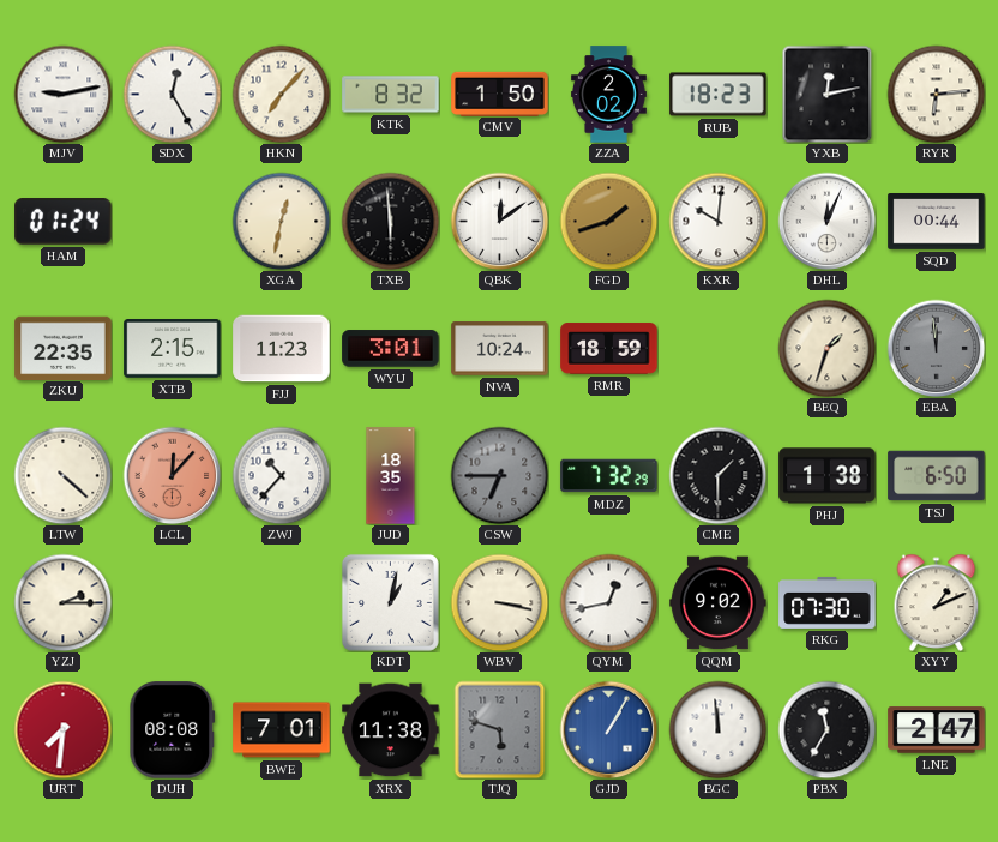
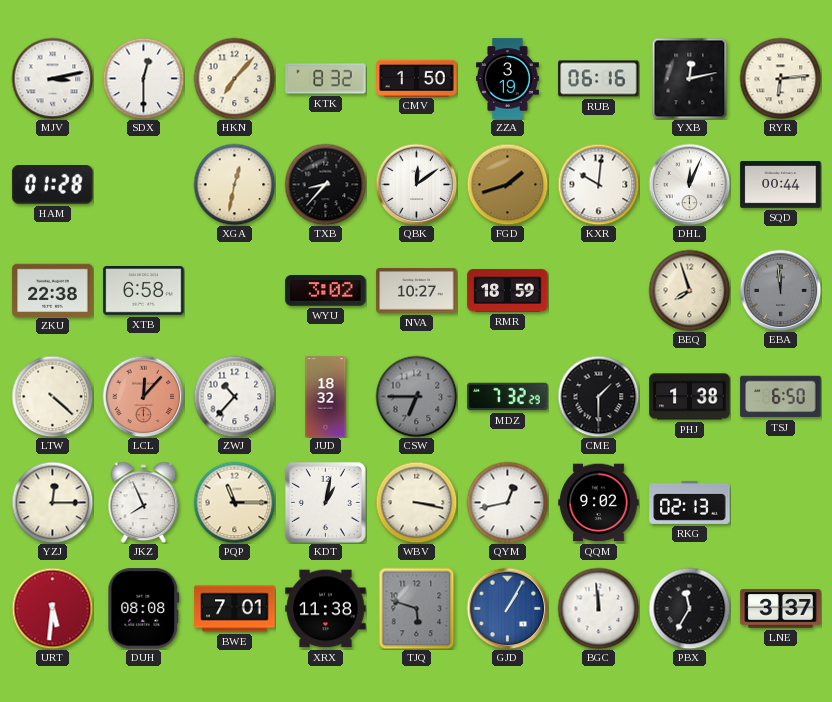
MJV: 9:13 -> 3:13
SDX: 12:25 -> 12:30
ZZA: 2:02 -> 3:19
RUB: 18:23 -> 06:16
HAM: 01:24 -> 01:28
TXB: 5:59 -> 8:37
ZKU: 22:35 -> 22:38
XTB: 2:15 -> 6:58
FJJ: 11:23 -> none
WYU: 3:01 -> 3:02
NVA: 10:24 -> 10:27
BEQ: 1:33 -> 7:57
JUD: 18:35 -> 18:32
YZJ: 2:15 -> 12:15
JKZ: none -> 7:56
PQP: none -> 11:15
RKG: 07:30 -> 02:13
XYY: 1:11 -> none
URT: 7:31 -> 5:31
LNE: 2:47 -> 3:37
